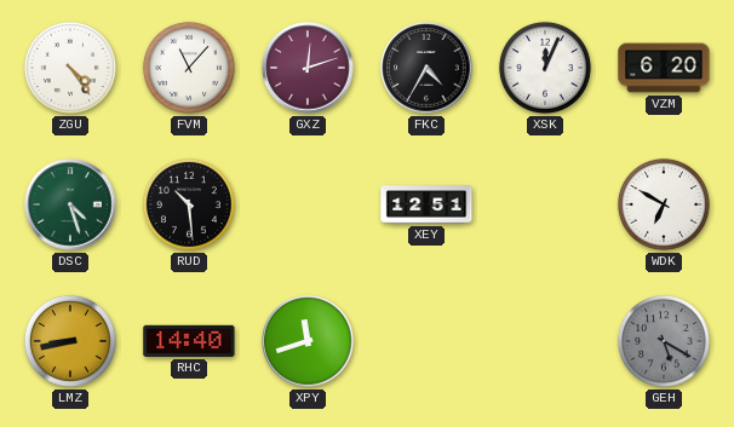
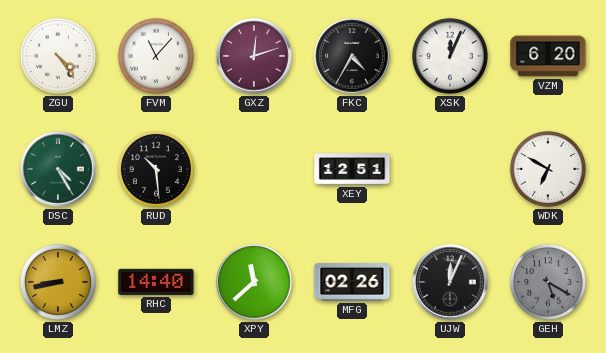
DSC: 4:27 -> 4:25
XPY: 11:42 -> 11:38
MFG: none -> 02:26
UJW: none -> 12:04
